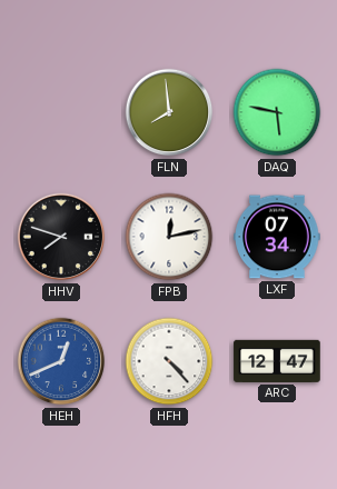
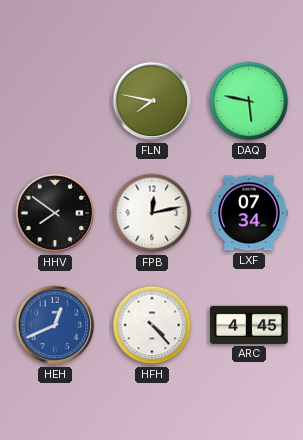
FLN: 7:59 -> 7:47
HHV: 7:48 -> 7:51
ARC: 12:47 -> 4:45
